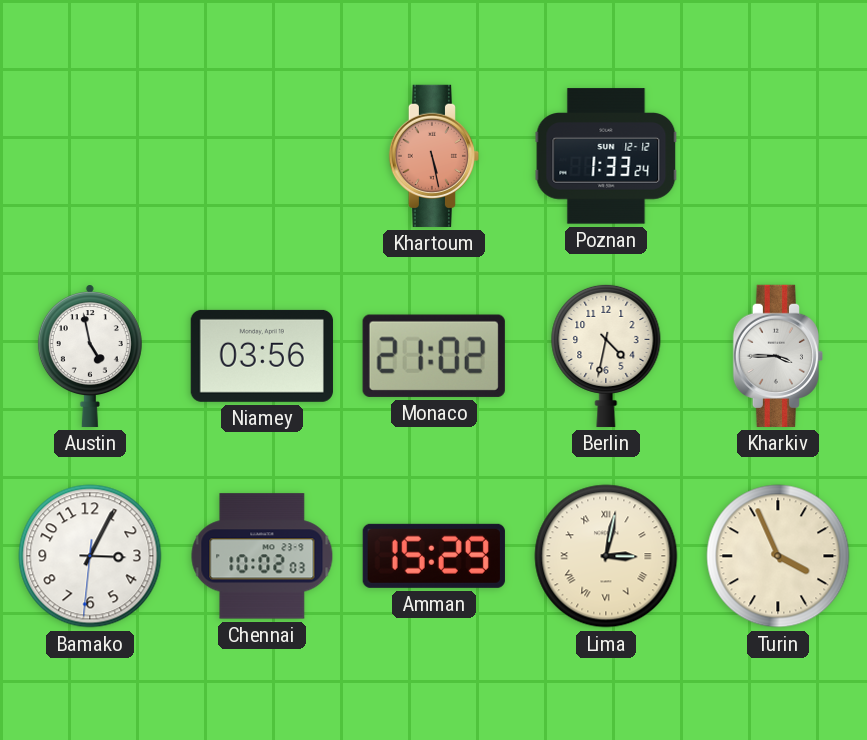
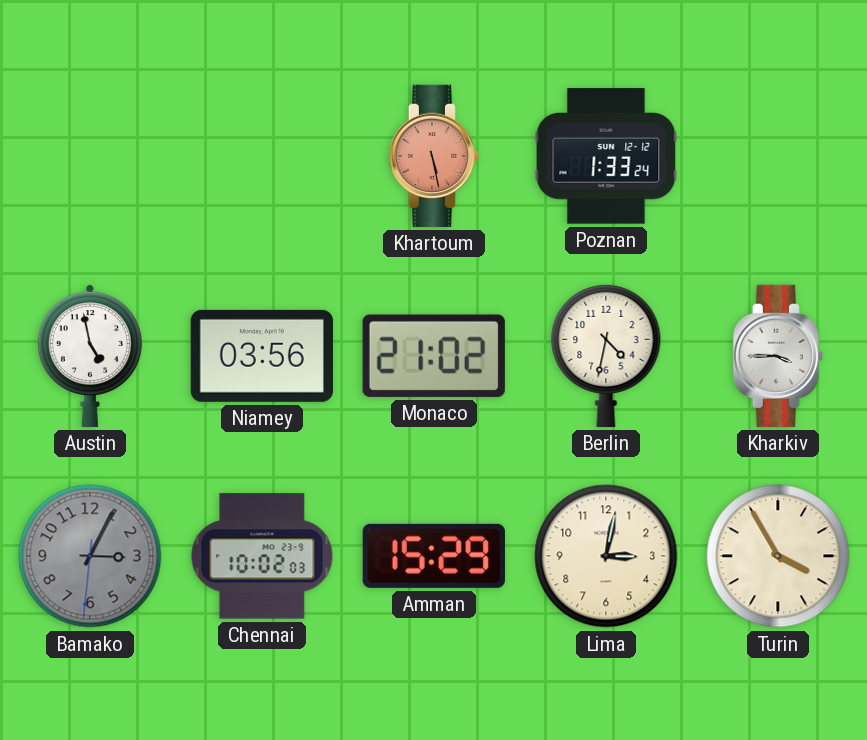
Bamako dial: white -> grey
Lima numerals: Roman -> Arabic
Turin: 3:56 -> 3:55
